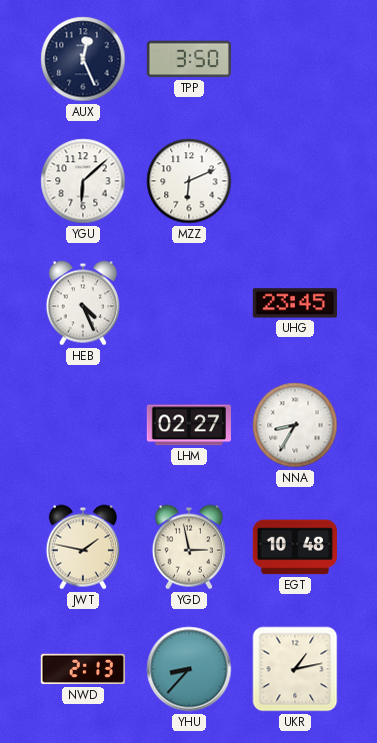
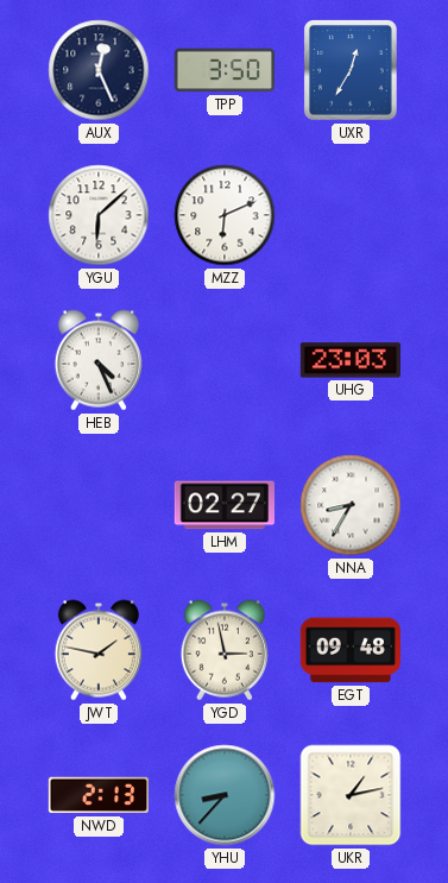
UXR: none -> 12:35
UHG: 23:45 -> 23:03
EGT: 10:48 -> 09:48
